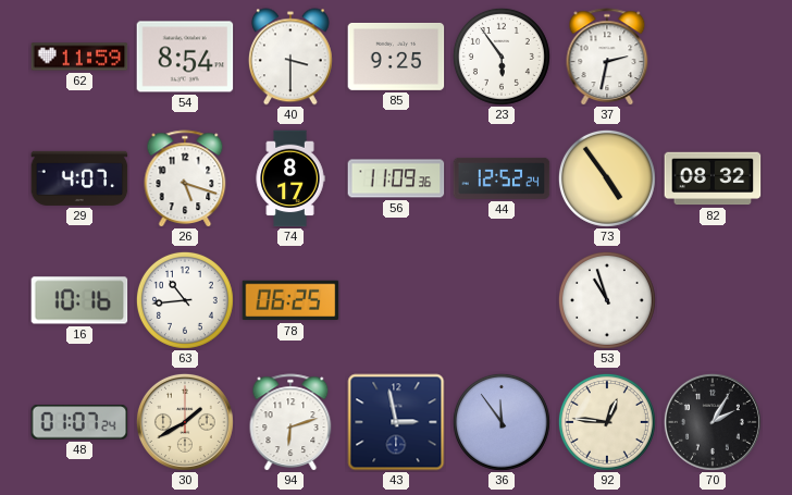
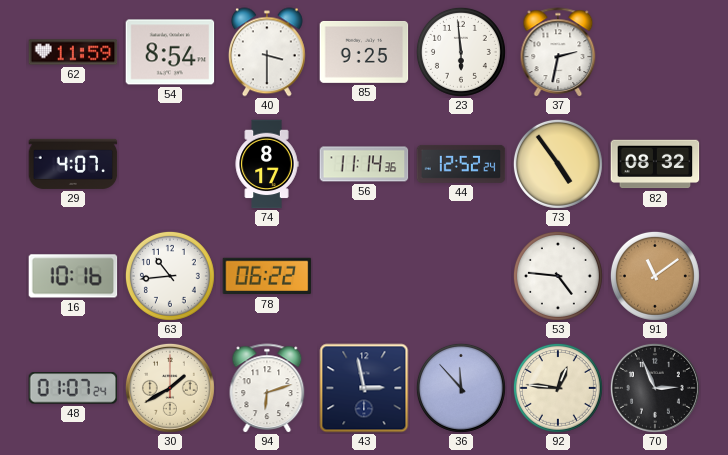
23: 5:54 -> 5:59
26: 5:18 -> none
56: 11:09 -> 11:14
78: 06:25 -> 06:22
53: 10:57 -> 4:46
91: none -> 11:09
36: 11:54 -> 11:53
70: 2:05 -> 2:56
